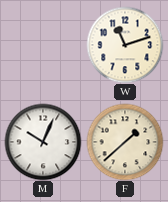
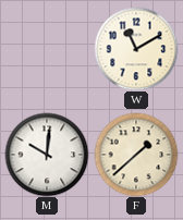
W: 11:12 -> 11:10
M: 10:04 -> 10:01
